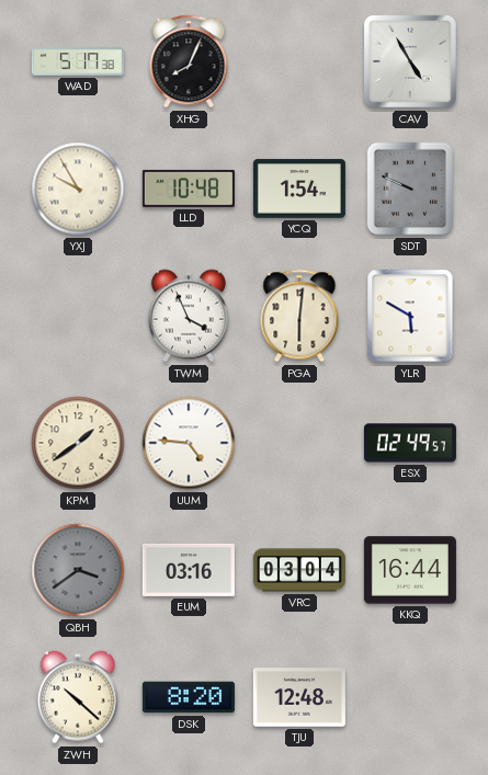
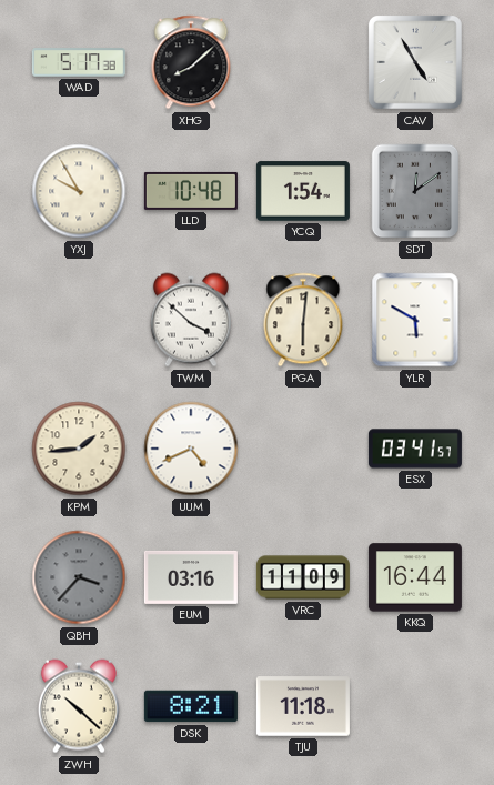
XHG: 8:04 -> 8:08
SDT: 9:49 -> 12:09
TWM: 3:56 -> 3:52
KPM: 1:39 -> 1:44
UUM: 4:46 -> 4:41
ESX: 02:49 -> 03:41
QBH: 3:39 -> 3:37
VRC: 03:04 -> 11:09
DSK: 8:20 -> 8:21
TJU: 12:48 -> 11:18
